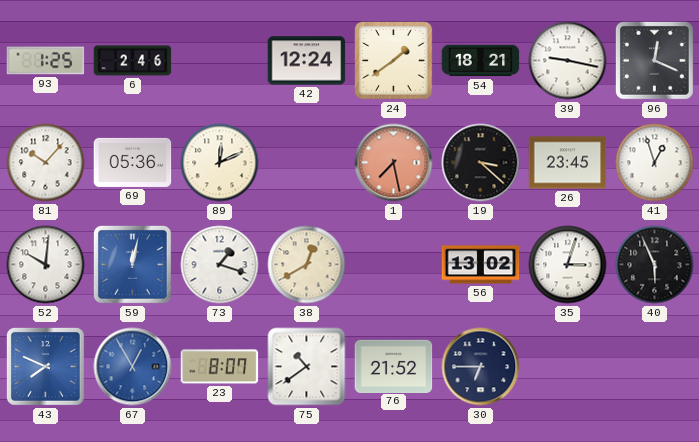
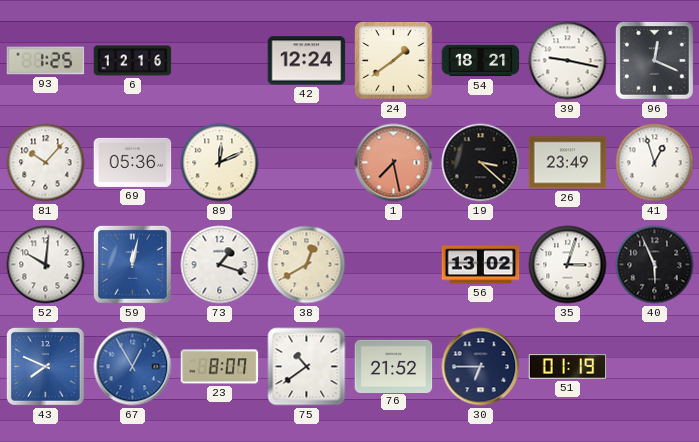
6: 2:46 -> 12:16
26: 23:45 -> 23:49
51: none -> 01:19
